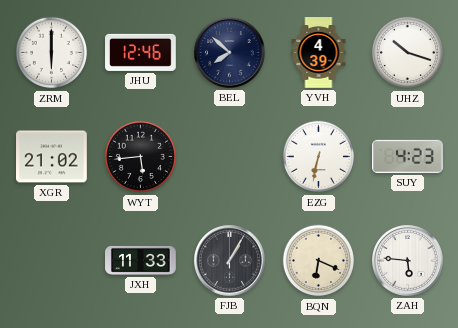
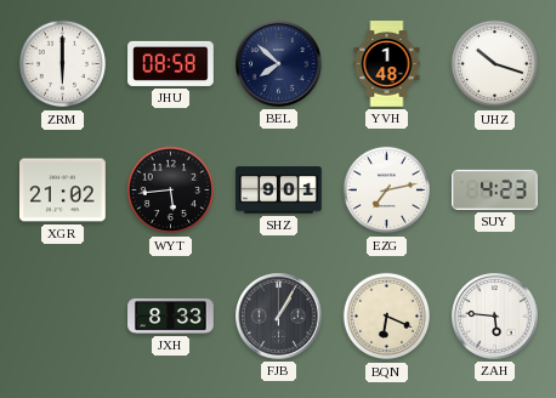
JHU: 12:46 -> 08:58
YVH: 4:39 -> 1:48
SHZ: none -> 9:01
EZG: 6:32 -> 7:13
JXH: 11:33 -> 8:33
